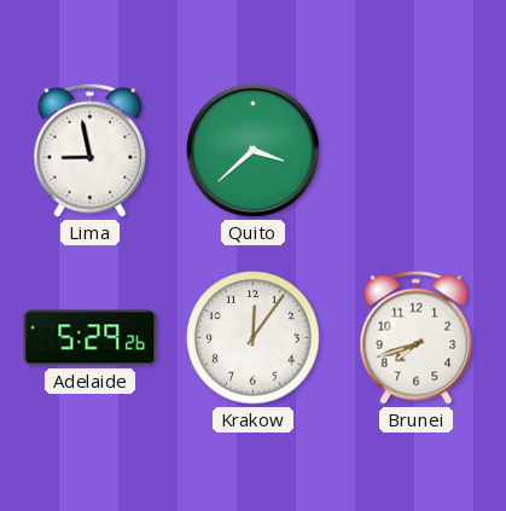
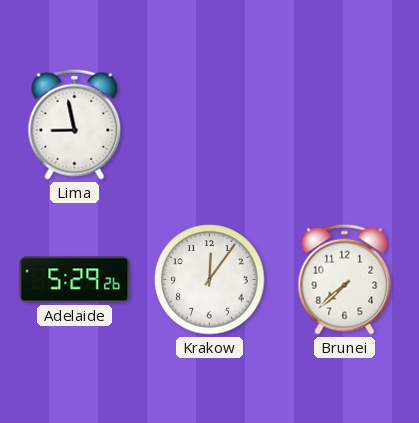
Quito: 3:38 -> none
Brunei: 7:42 -> 7:38
